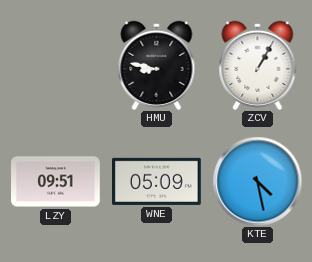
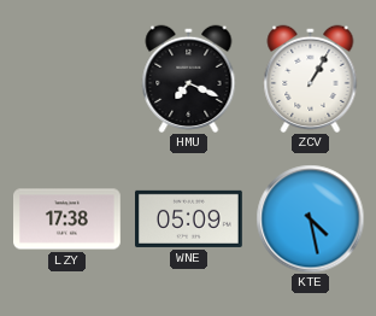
HMU: 8:47 -> 7:19
LZY: 09:51 -> 17:38
